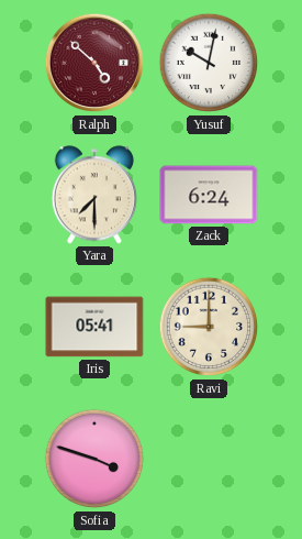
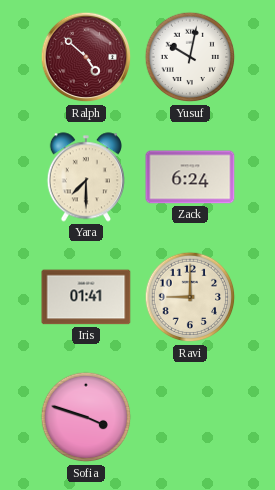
Iris: 05:41 -> 01:41
